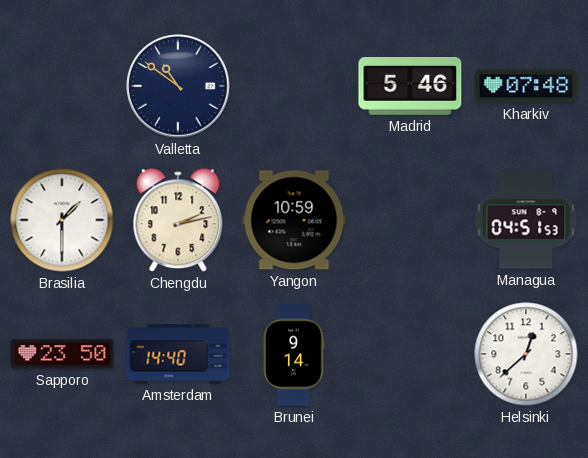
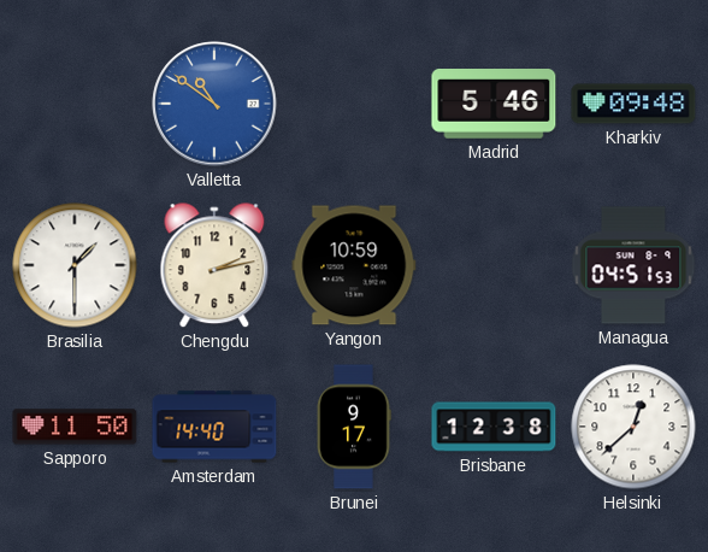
Valletta dial: navy -> blue
Kharkiv: 07:48 -> 09:48
Sapporo: 23:50 -> 11:50
Brunei: 9:14 -> 9:17
Brisbane: none -> 12:38
